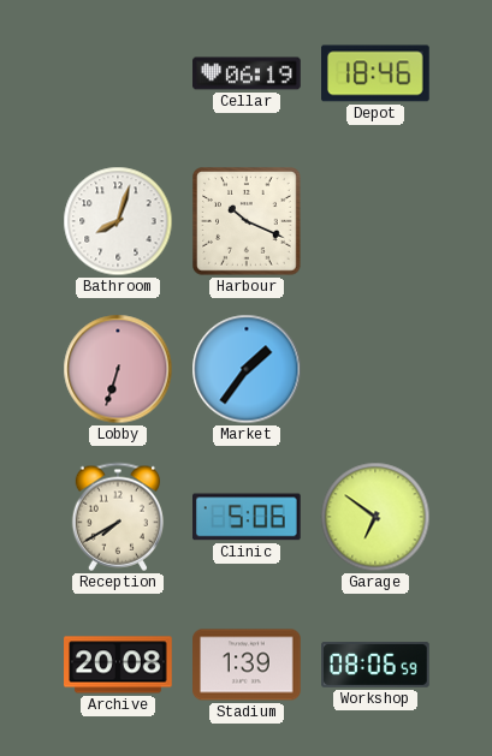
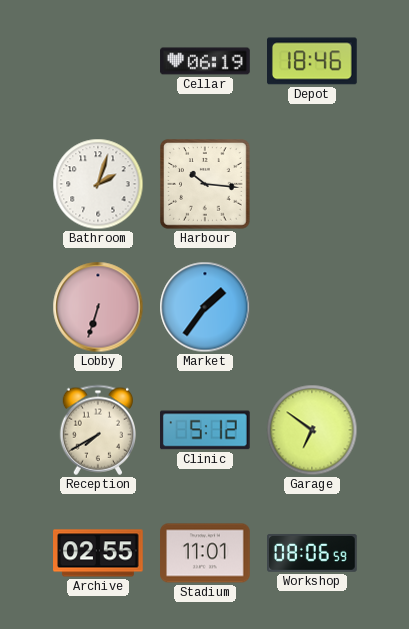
Bathroom: 8:03 -> 2:03
Harbour: 10:19 -> 10:16
Clinic: 5:06 -> 5:12
Archive: 20:08 -> 02:55
Stadium: 1:39 -> 11:01
